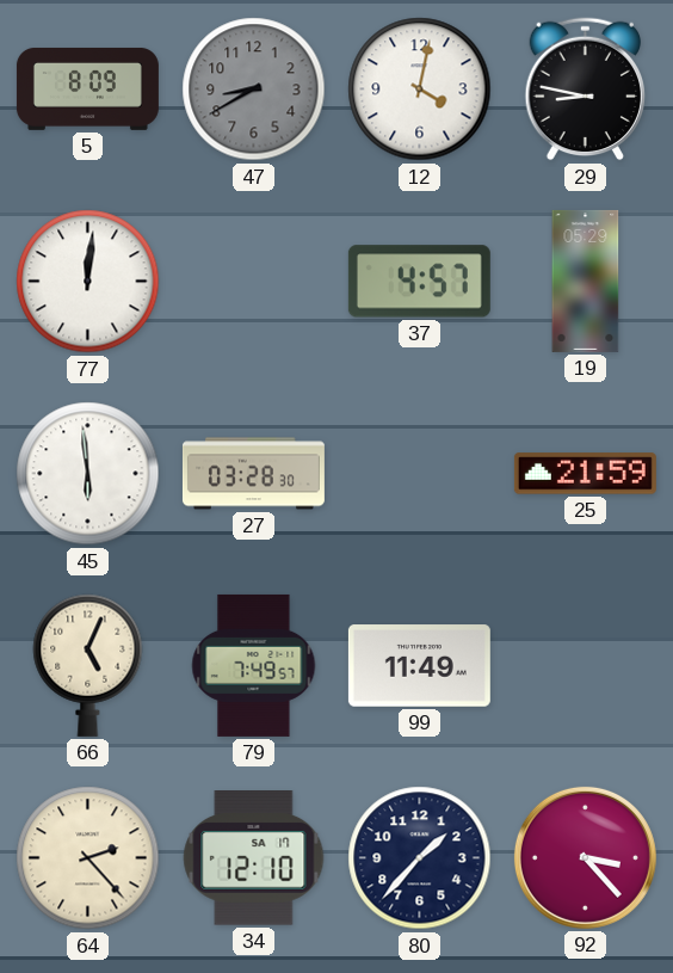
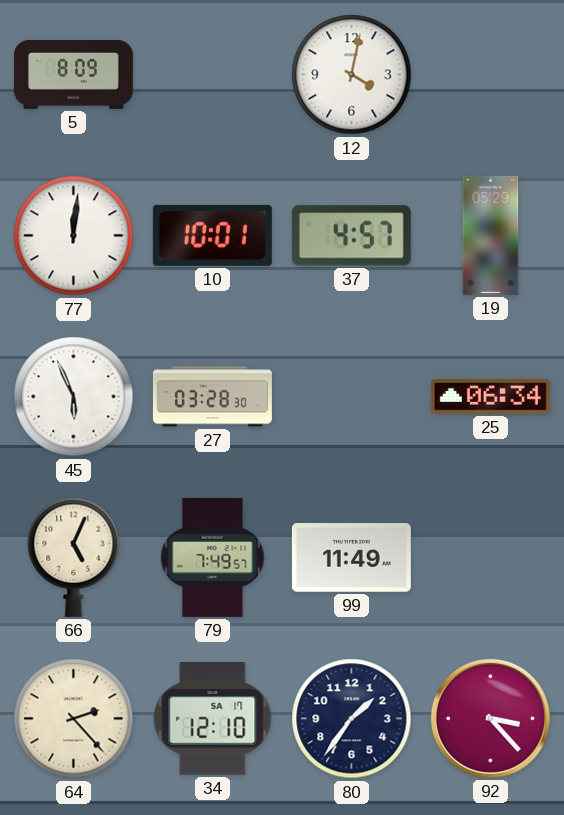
47: 8:40 -> none
29: 8:47 -> none
10: none -> 10:01
45: 5:59 -> 5:56
25: 21:59 -> 06:34
80: 1:37 -> 1:36
